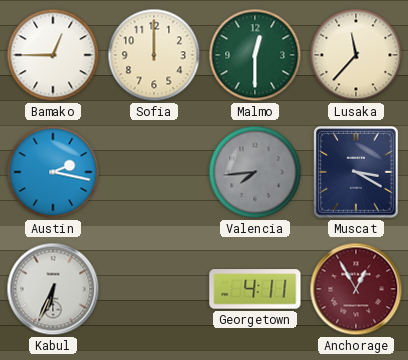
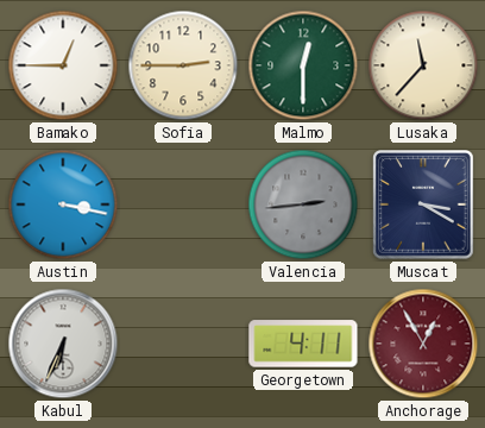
Sofia: 12:00 -> 2:45
Austin: 2:17 -> 3:17
Valencia: 7:44 -> 2:44
